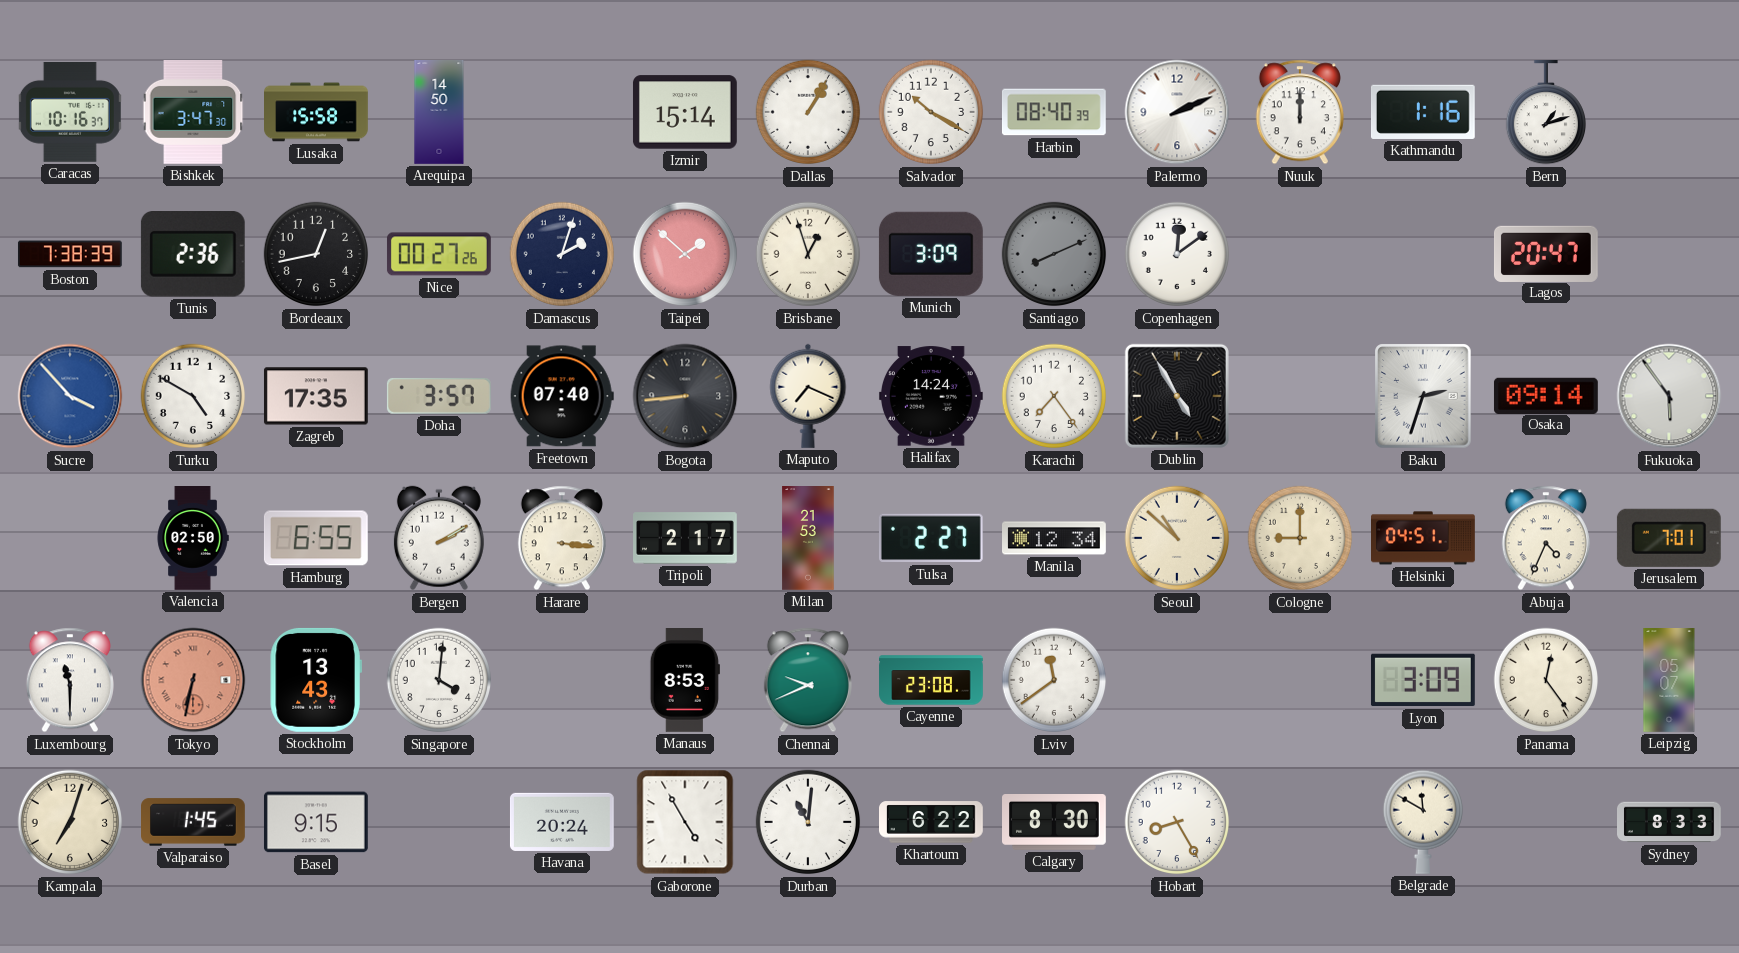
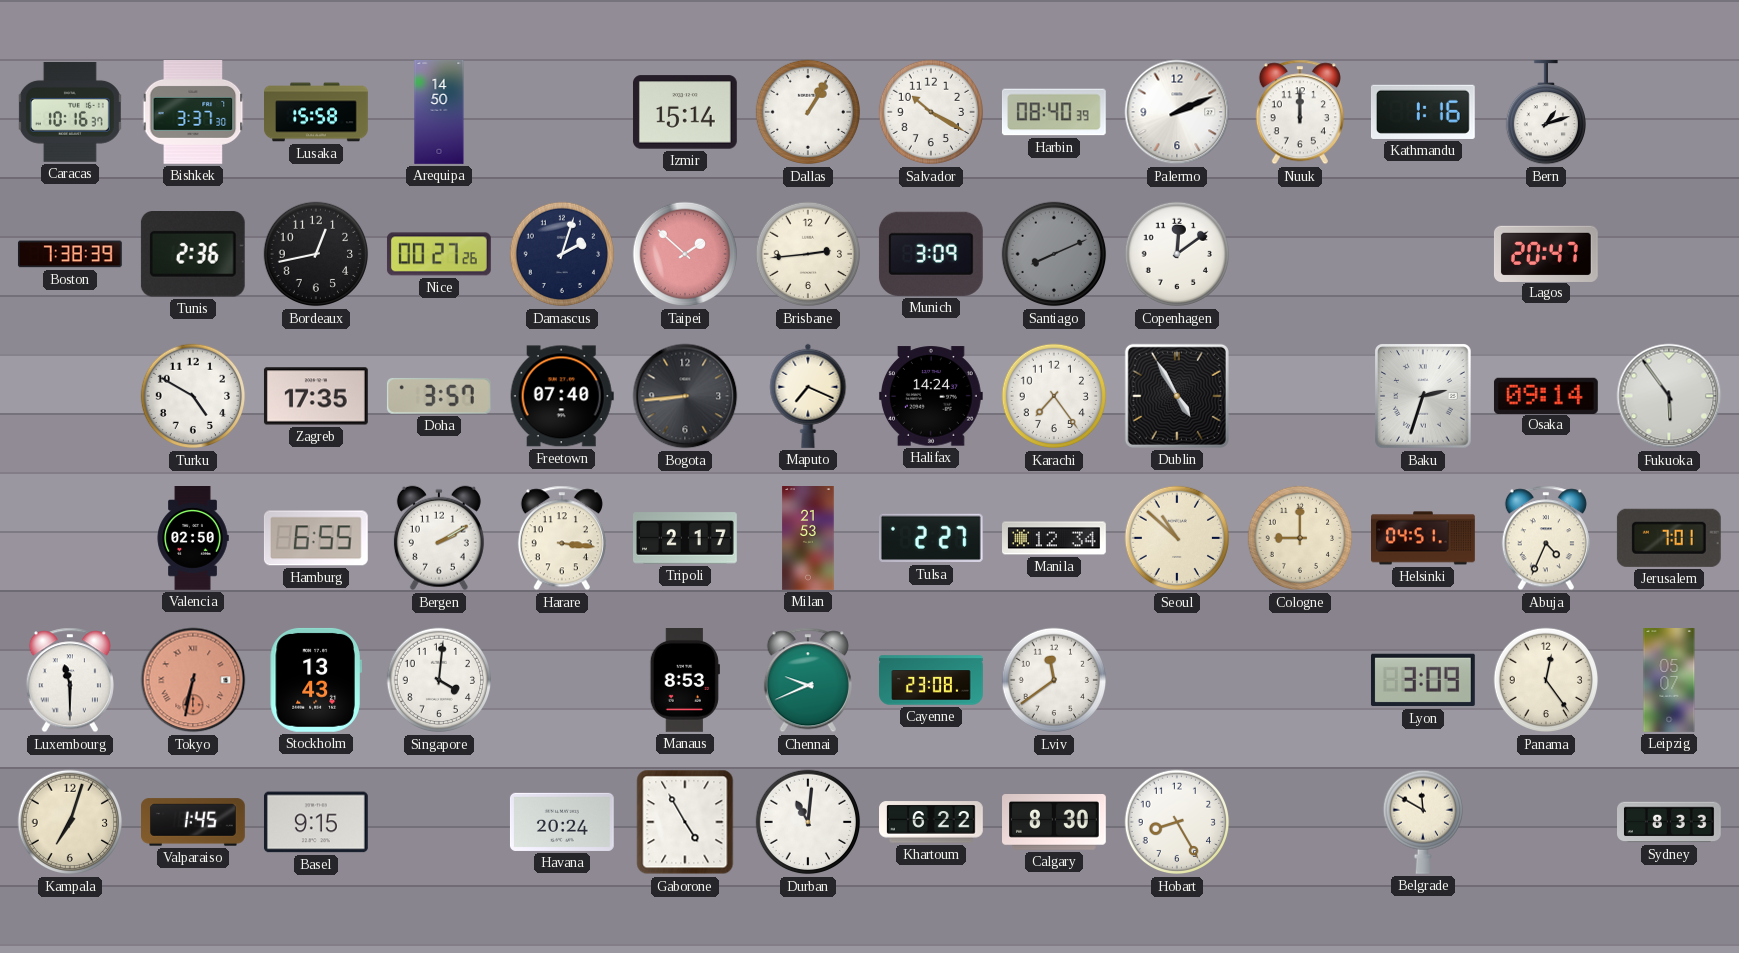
Bishkek: 3:47 -> 3:37
Brisbane: 12:57 -> 2:44
Sucre: 3:53 -> none
